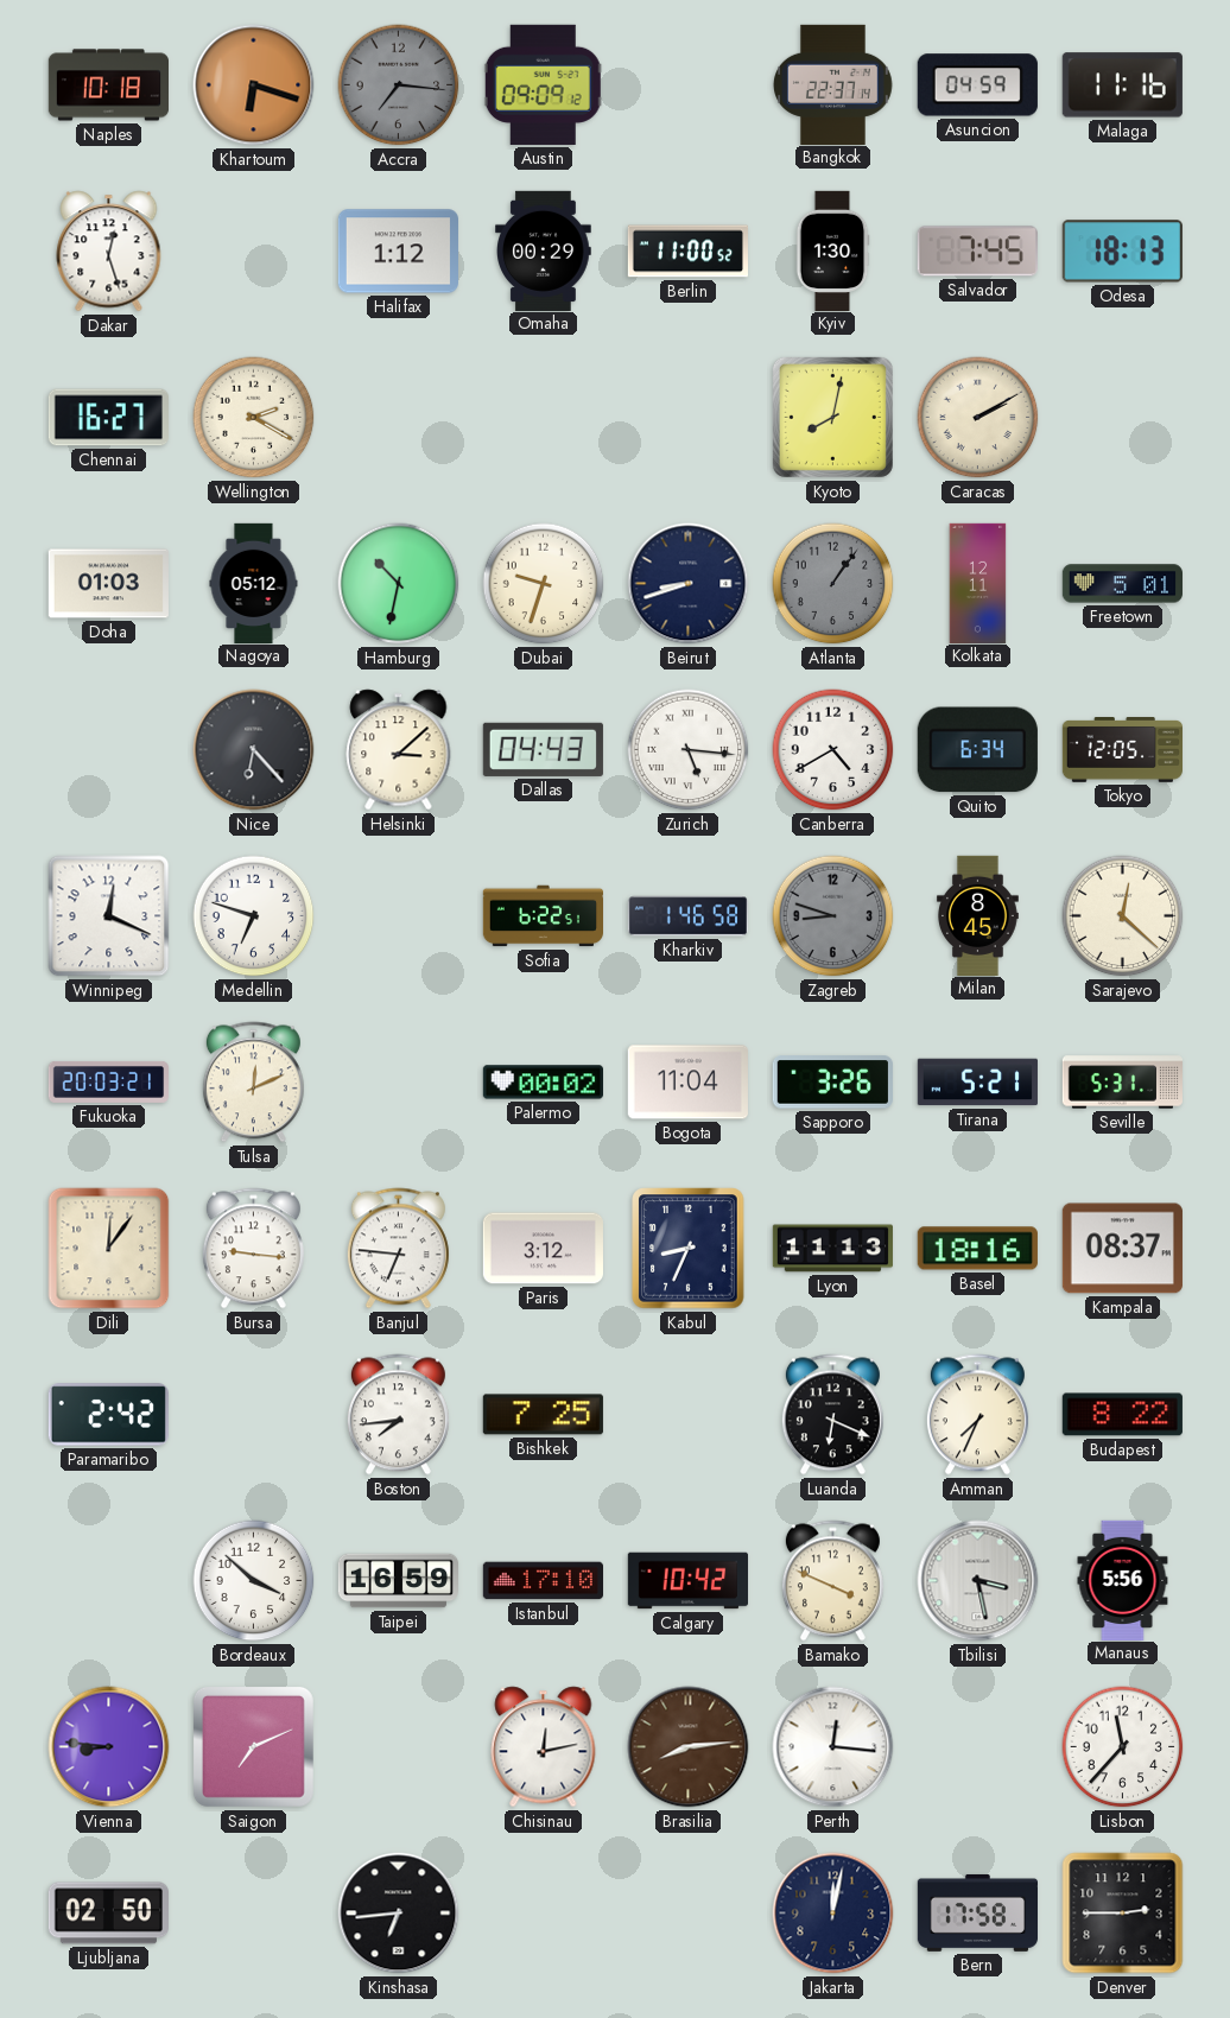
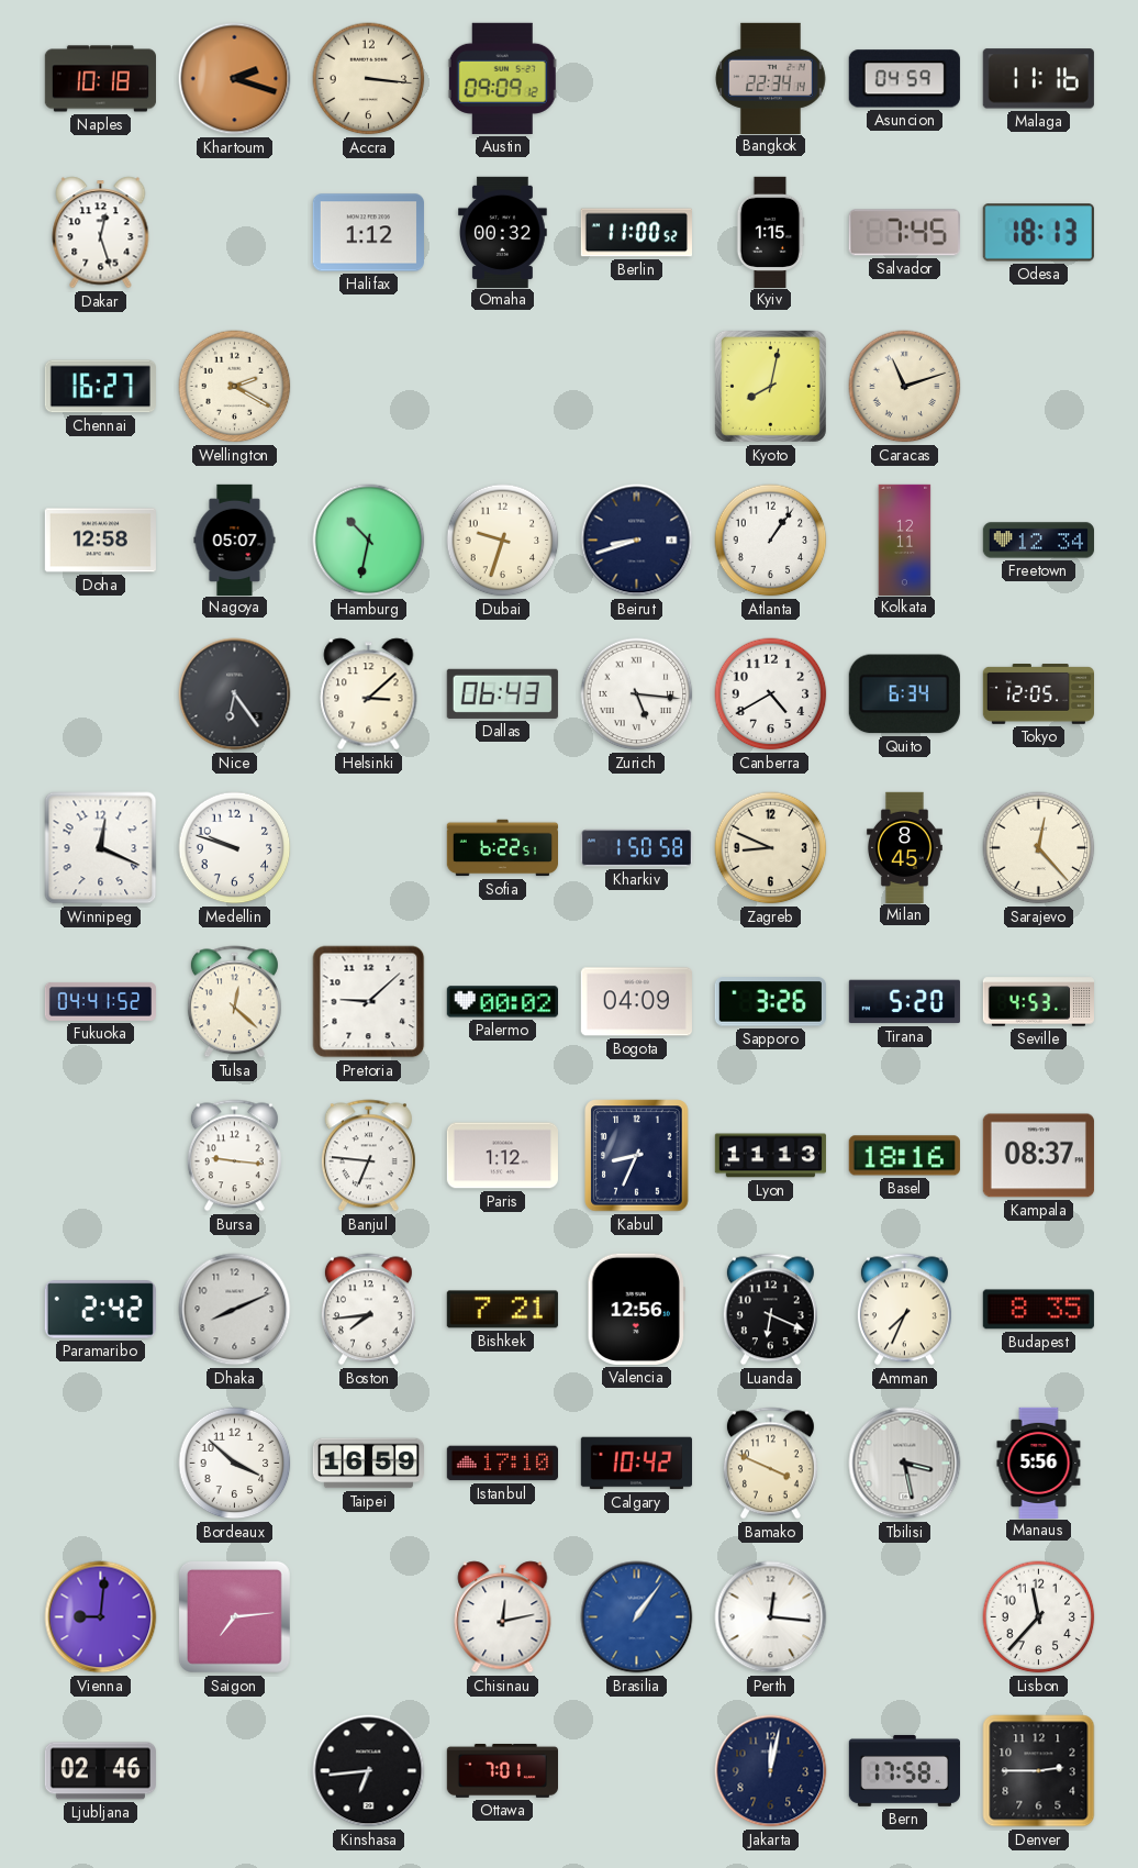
Khartoum: 6:18 -> 2:18
Accra: 7:16 -> 3:16
Accra dial: grey -> cream
Bangkok: 22:37 -> 22:34
Omaha: 00:29 -> 00:32
Kyiv: 1:30 -> 1:15
Caracas: 2:10 -> 11:12
Doha: 01:03 -> 12:58
Nagoya: 05:12 -> 05:07
Atlanta dial: grey -> white
Freetown: 5:01 -> 12:34
Nice: 6:23 -> 6:24
Dallas: 04:43 -> 06:43
Medellin: 6:48 -> 9:48
Kharkiv: 1:46 -> 1:50
Zagreb: 8:48 -> 8:49
Zagreb dial: grey -> cream
Sarajevo: 12:22 -> 12:23
Fukuoka: 20:03 -> 04:41
Tulsa: 12:11 -> 12:22
Pretoria: none -> 9:08
Bogota: 11:04 -> 04:09
Tirana: 5:21 -> 5:20
Seville: 5:31 -> 4:53
Dili: 12:06 -> none
Paris: 3:12 -> 1:12
Dhaka: none -> 8:11
Bishkek: 7:25 -> 7:21
Valencia: none -> 12:56
Budapest: 8:22 -> 8:35
Vienna: 8:46 -> 9:01
Saigon: 7:11 -> 7:14
Brasilia: 8:14 -> 1:06
Brasilia dial: brown -> blue
Ljubljana: 02:50 -> 02:46
Ottawa: none -> 7:01
